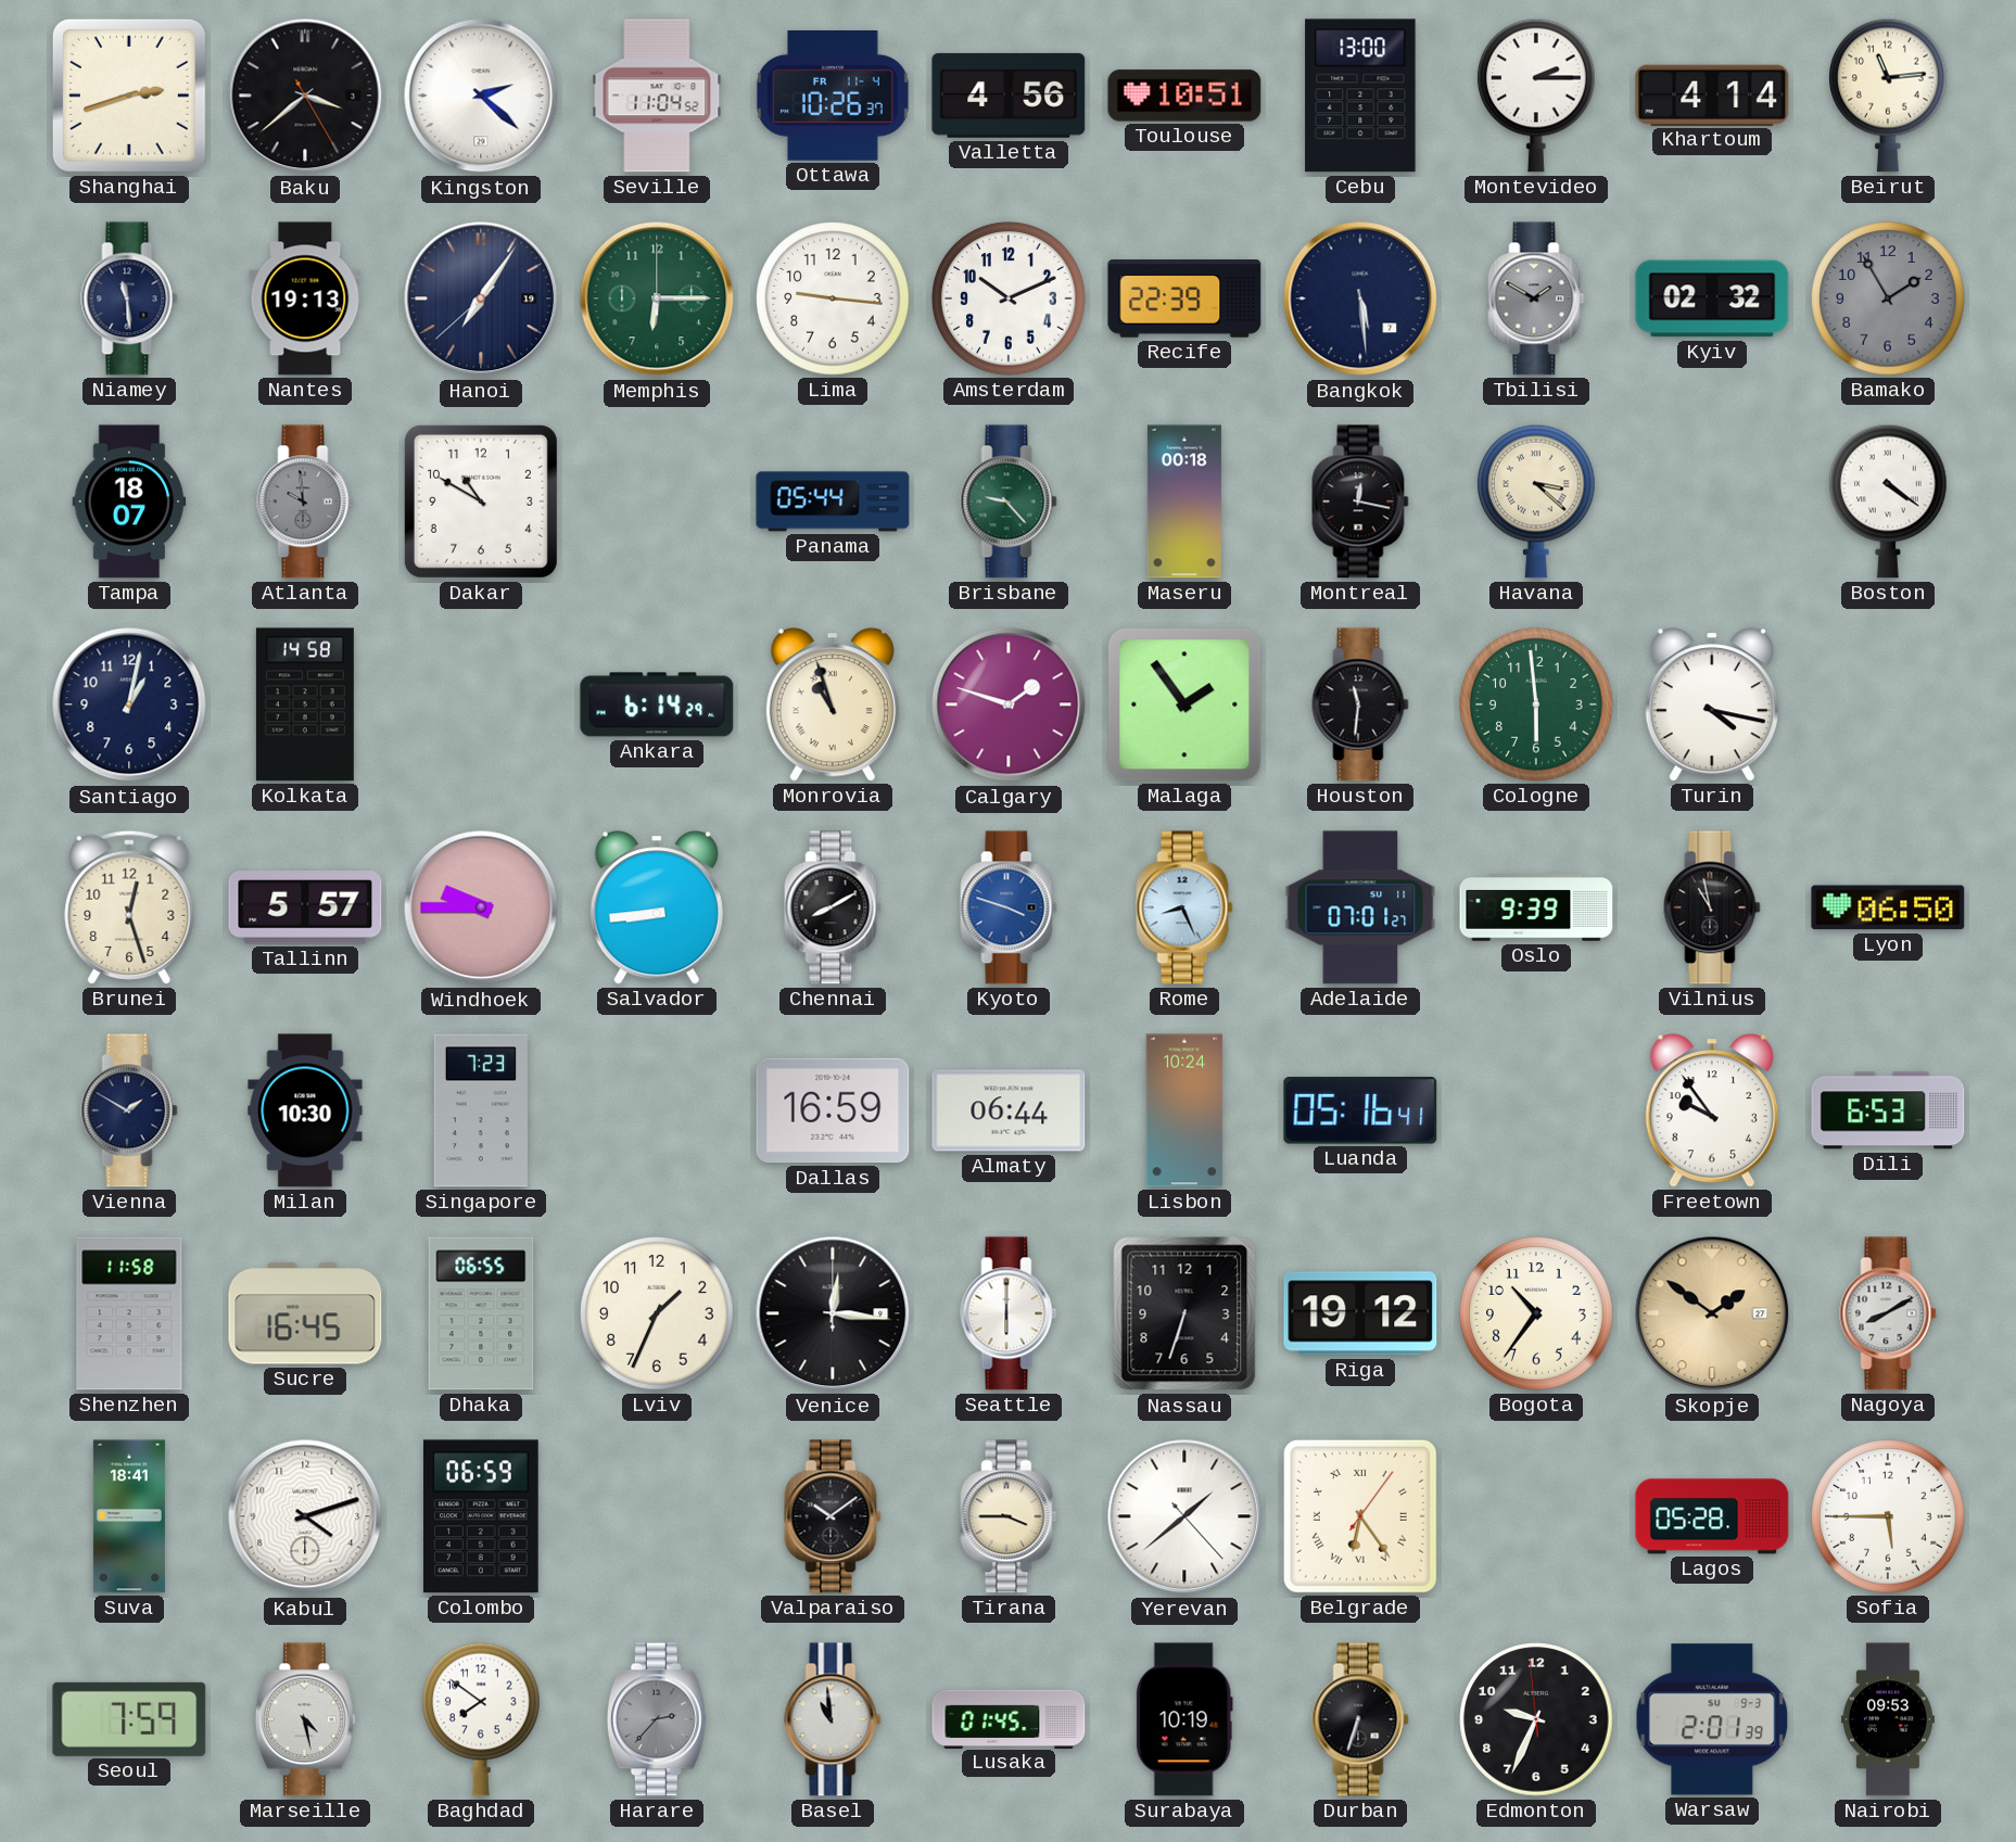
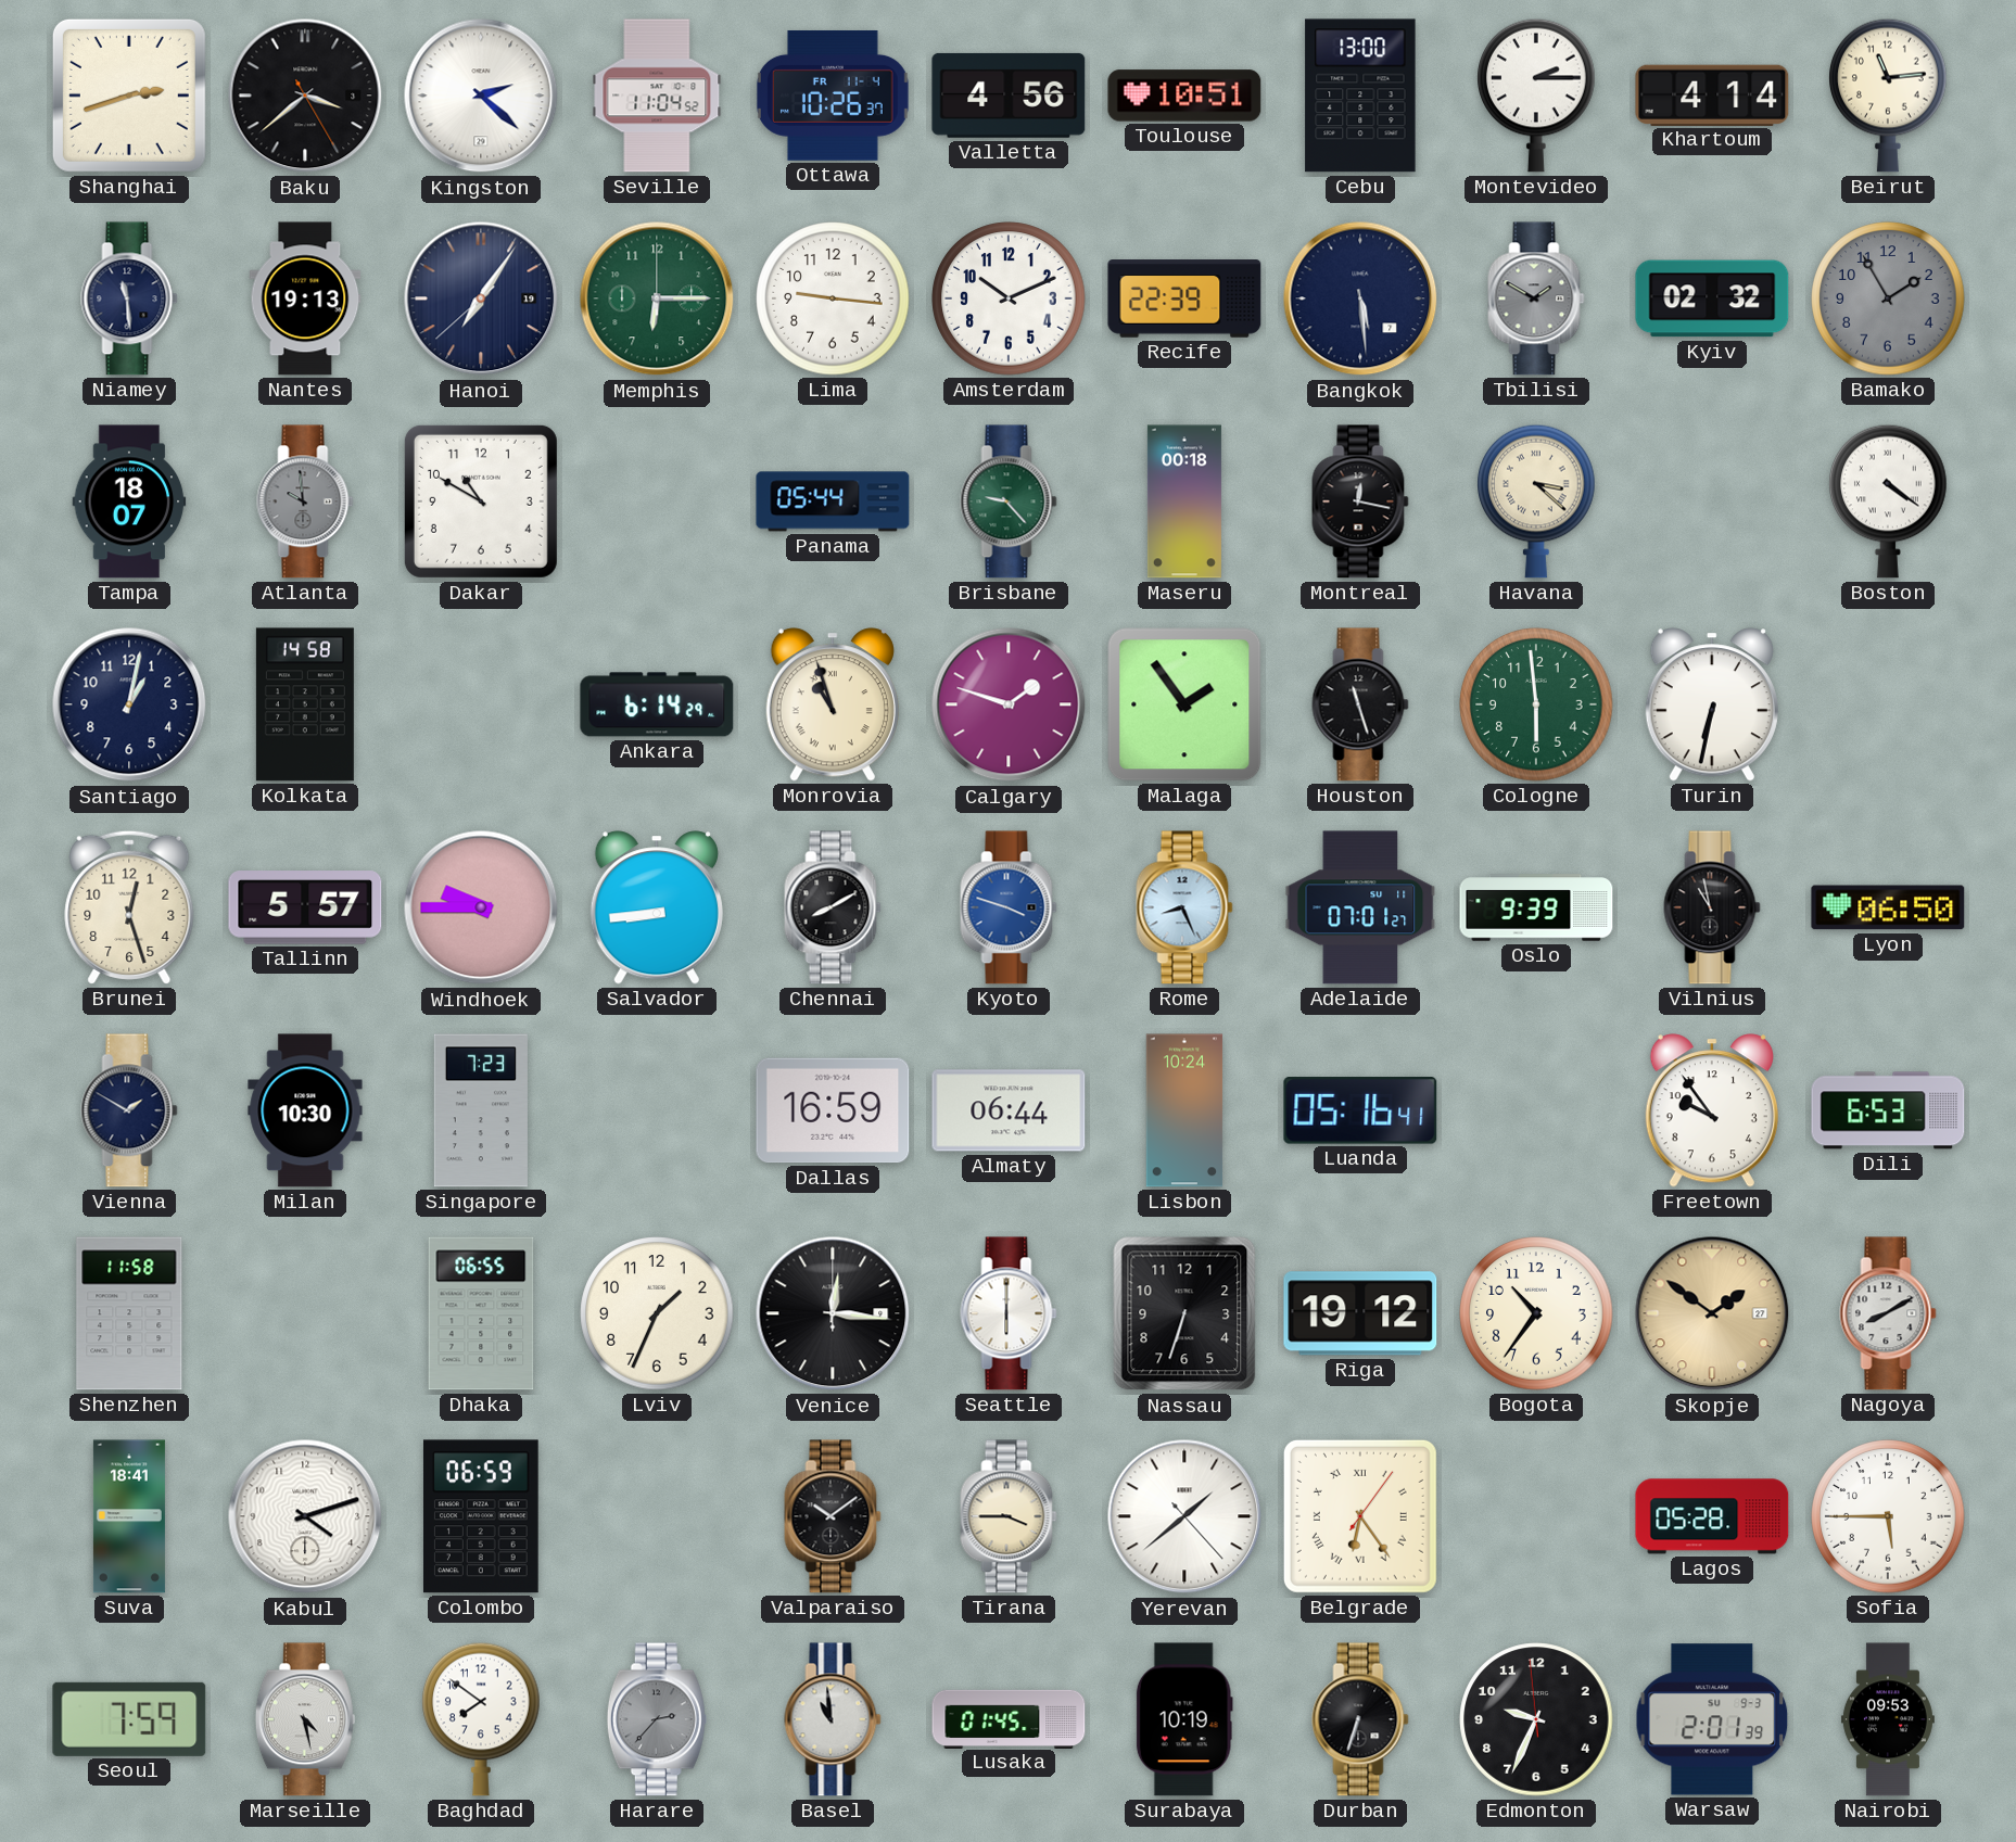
Houston: 11:31 -> 11:27
Turin: 4:17 -> 6:32
Sucre: 16:45 -> none
